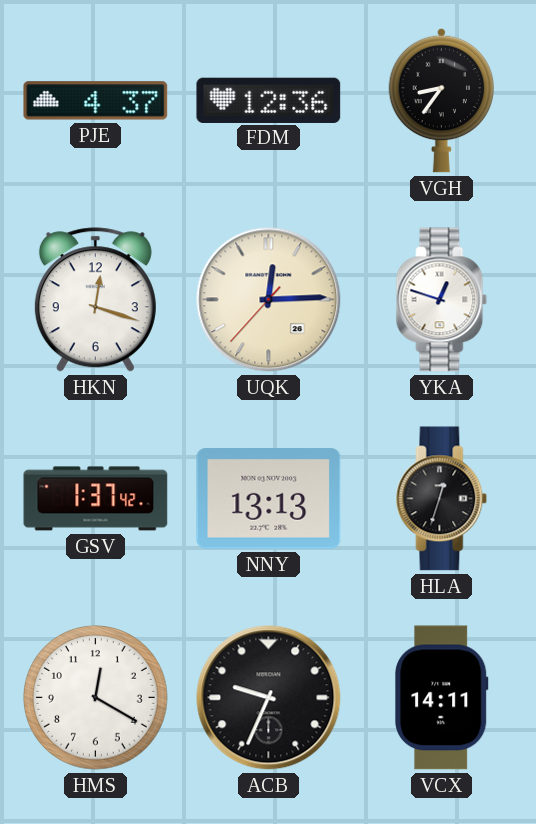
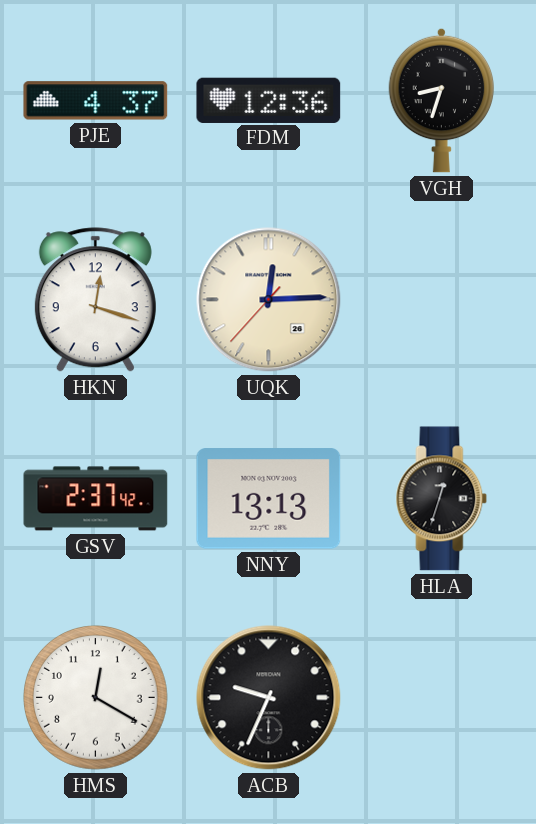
VGH: 8:36 -> 8:33
YKA: 12:48 -> none
GSV: 1:37 -> 2:37
VCX: 14:11 -> none
